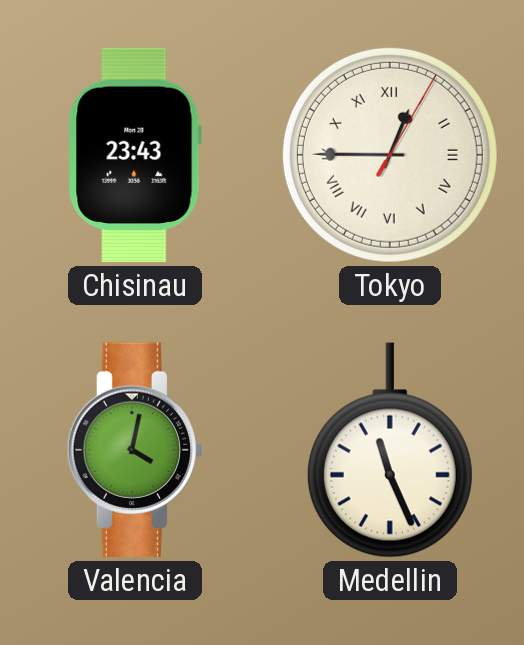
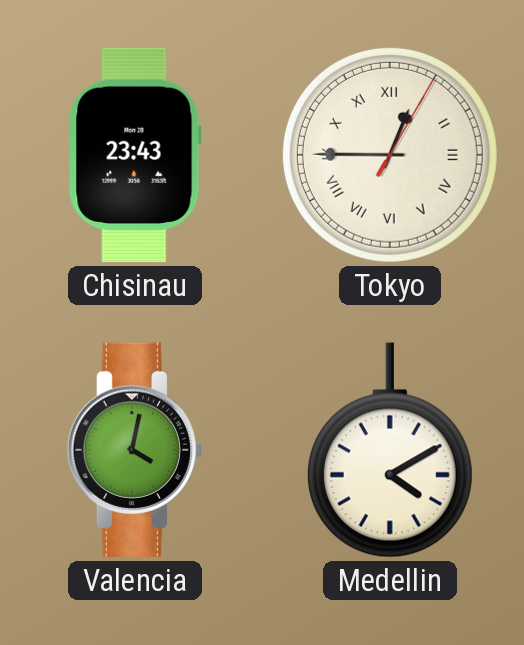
Medellin: 11:26 -> 4:10
